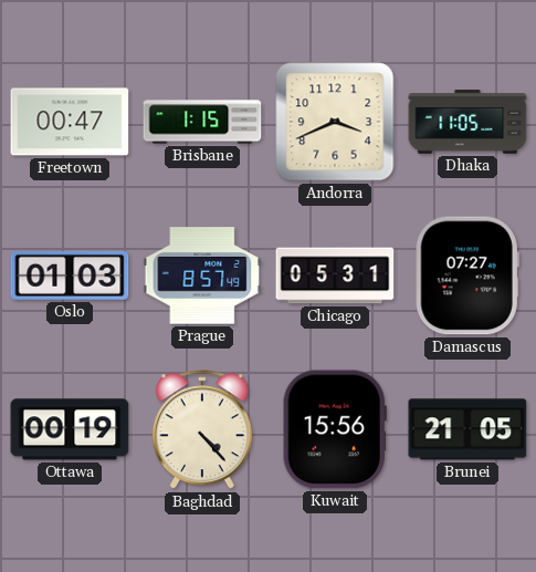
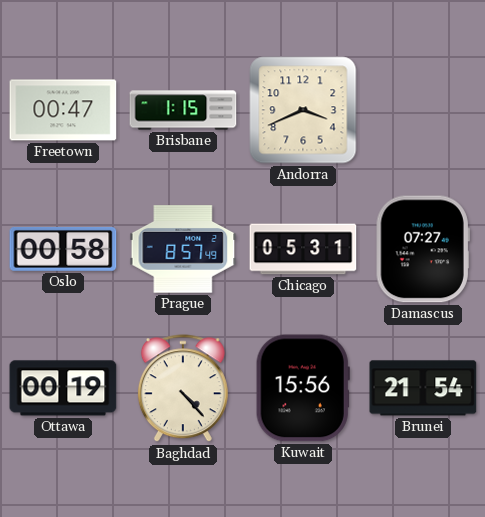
Dhaka: 11:05 -> none
Oslo: 01:03 -> 00:58
Brunei: 21:05 -> 21:54
